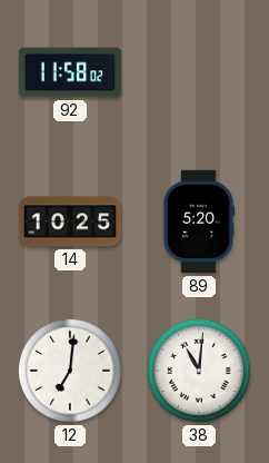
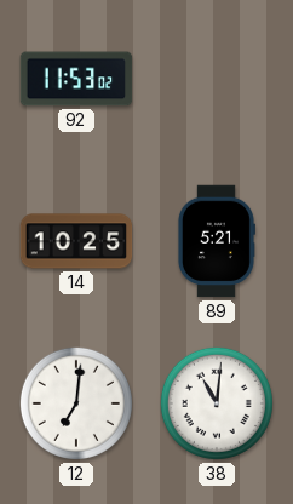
92: 11:58 -> 11:53
89: 5:20 -> 5:21
